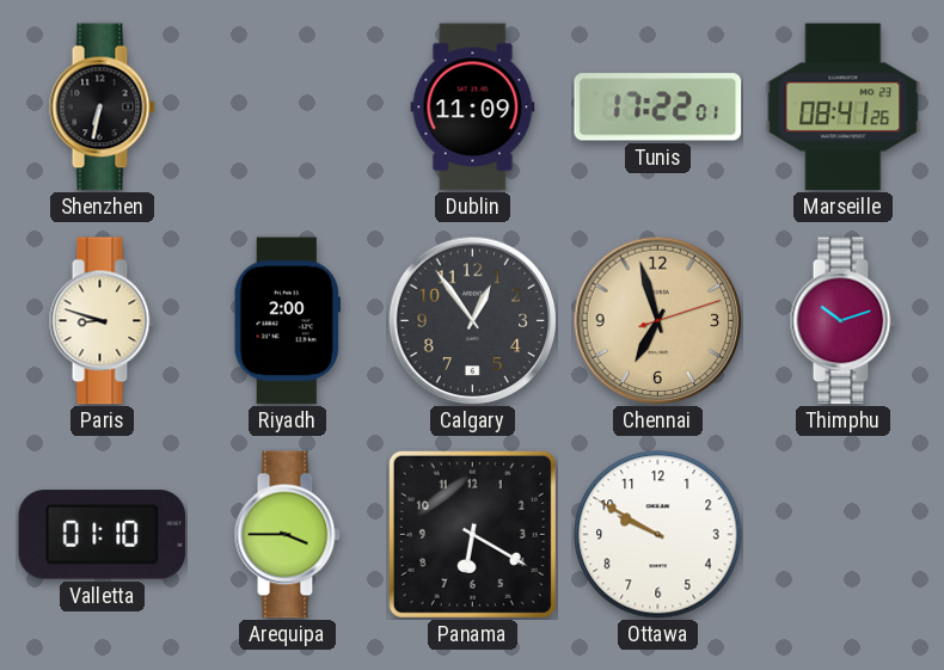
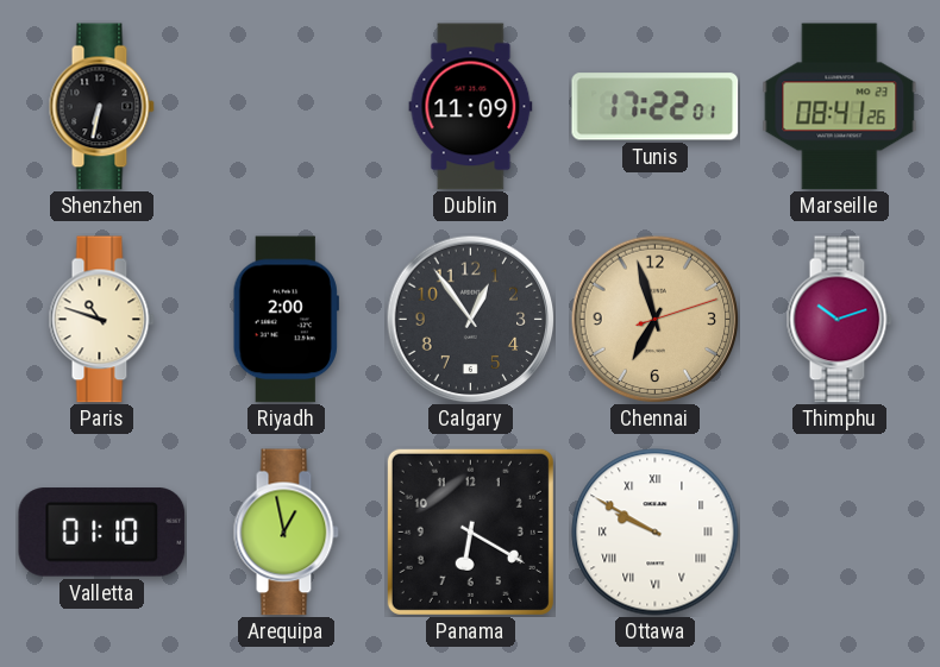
Paris: 8:48 -> 10:48
Arequipa: 3:45 -> 12:58
Ottawa numerals: Arabic -> Roman
